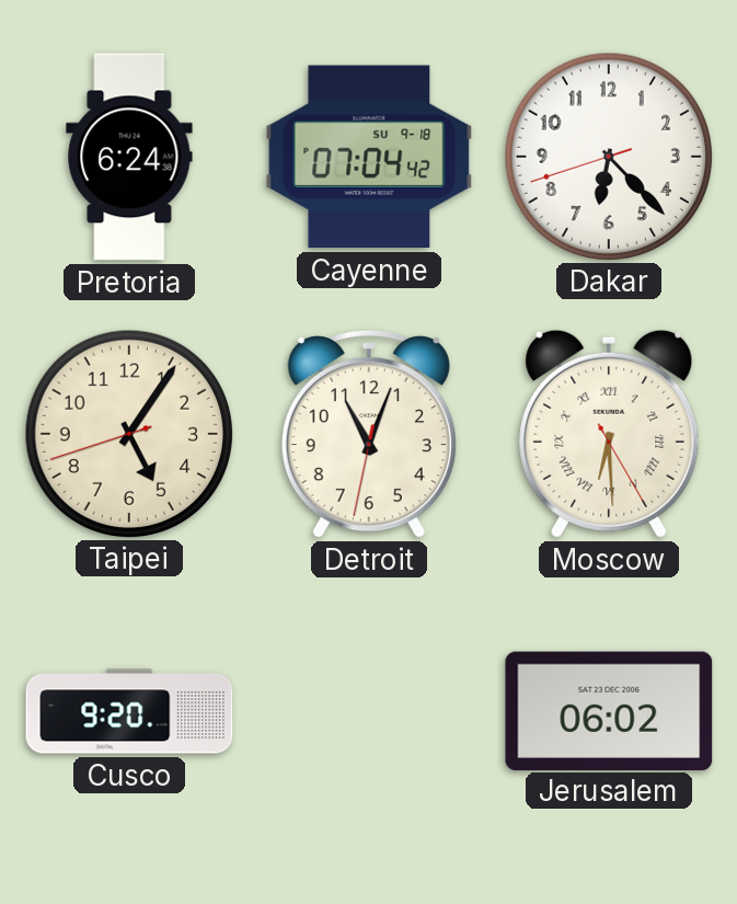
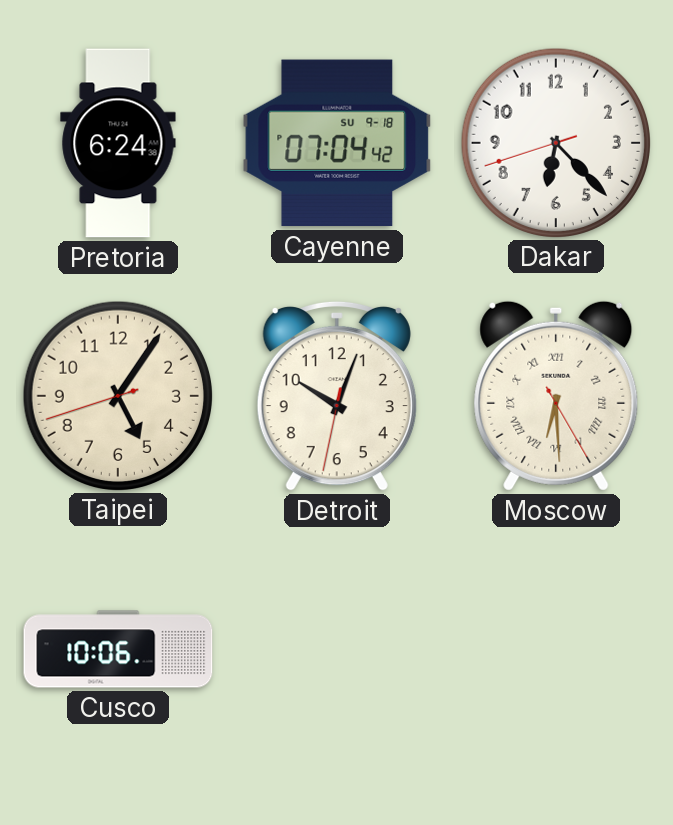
Detroit: 11:03 -> 10:03
Cusco: 9:20 -> 10:06
Jerusalem: 06:02 -> none
